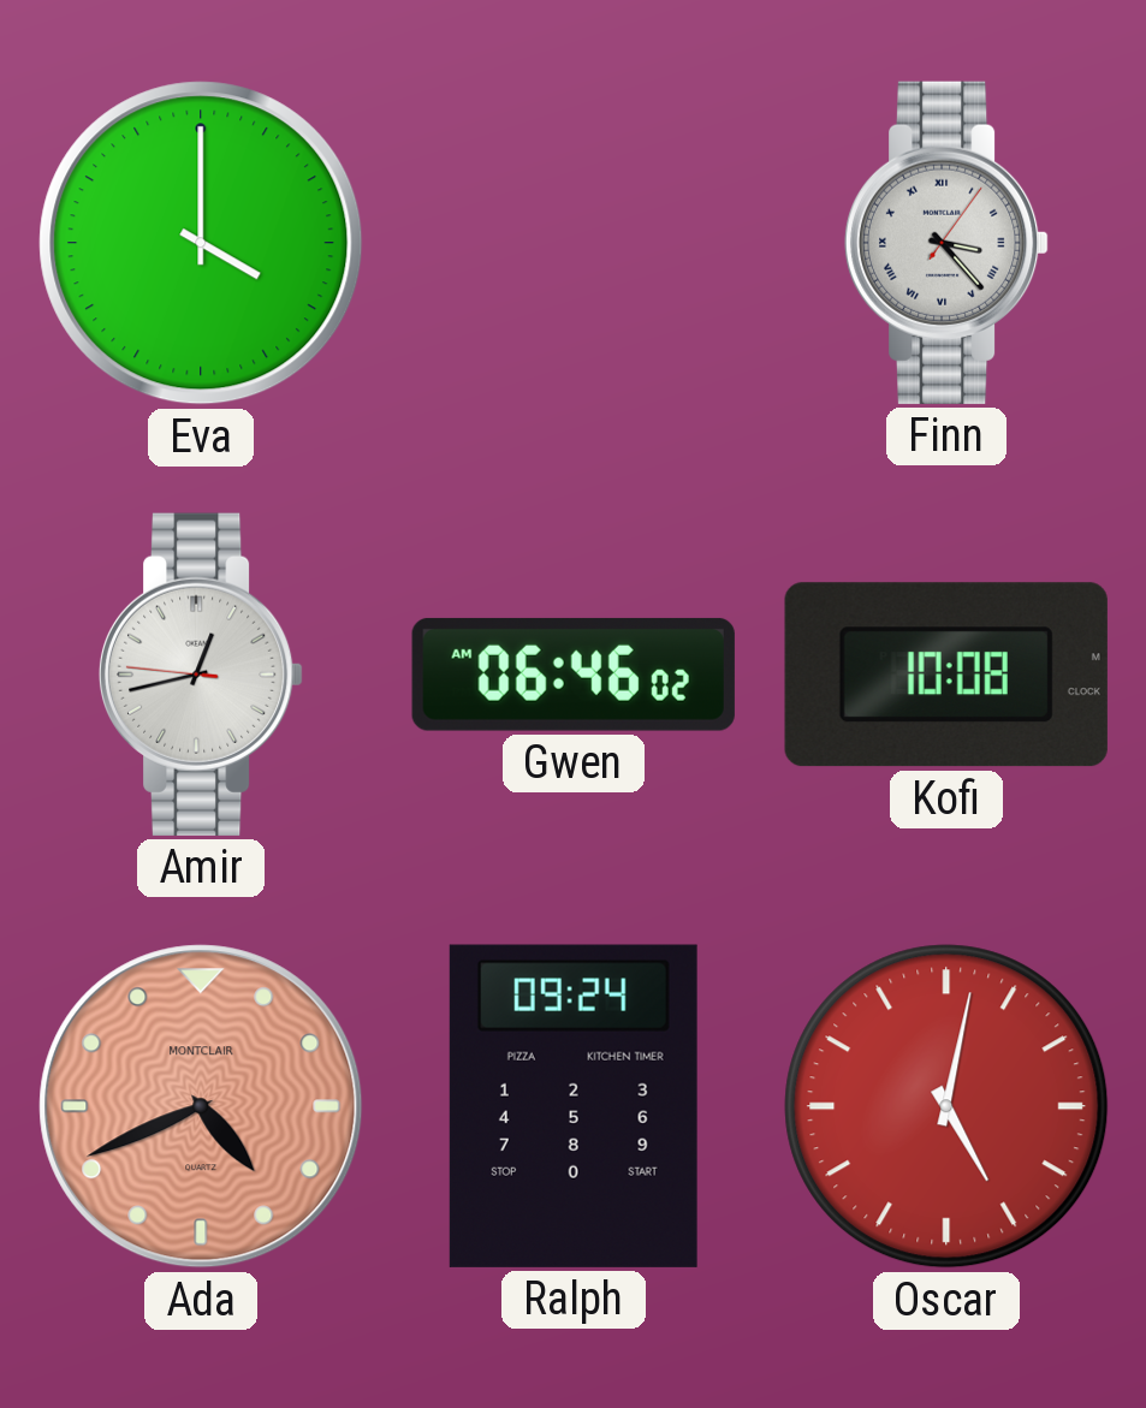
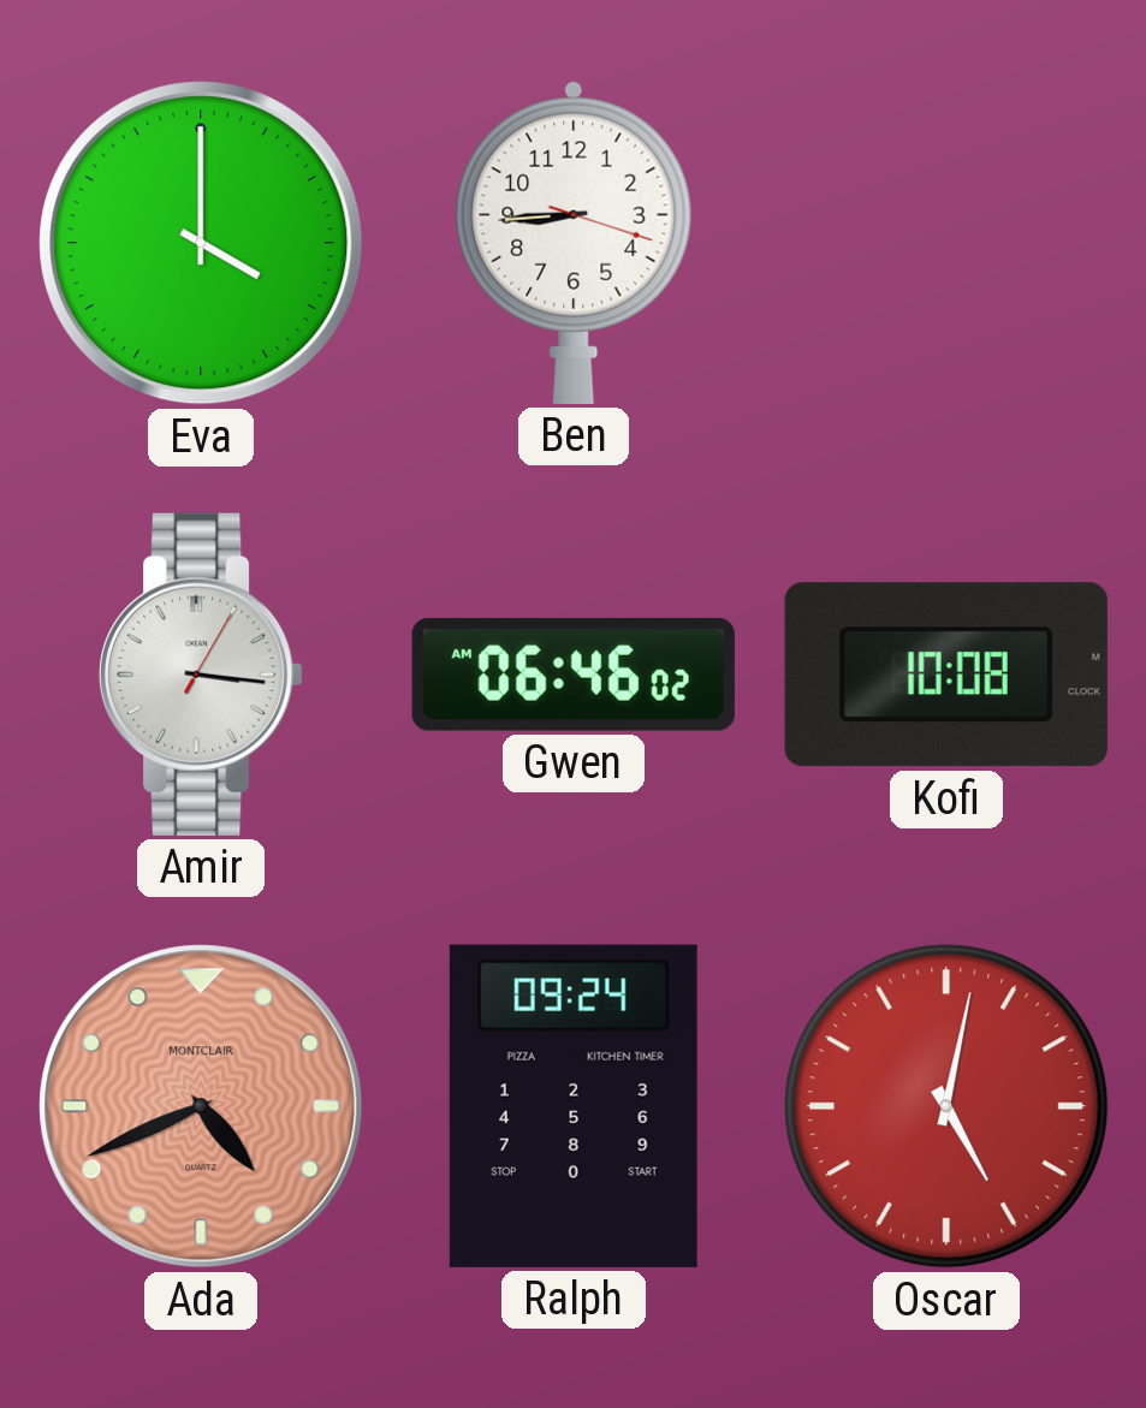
Ben: none -> 8:44
Finn: 3:23 -> none
Amir: 12:42 -> 3:16
